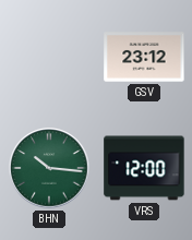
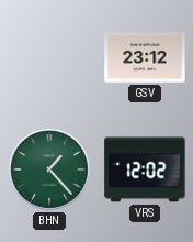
BHN: 10:16 -> 1:23
VRS: 12:00 -> 12:02
